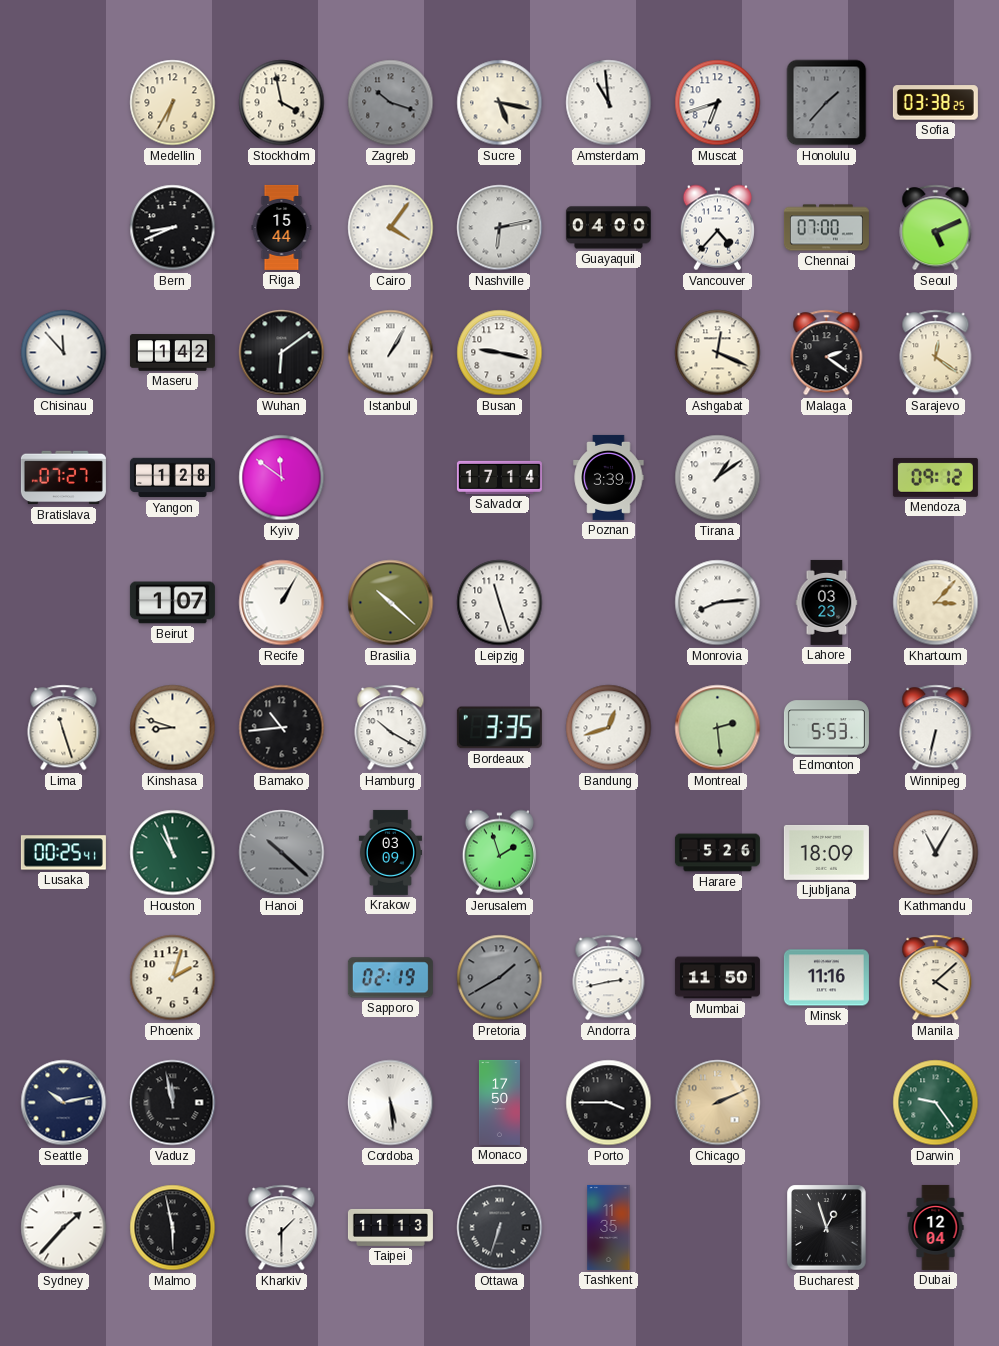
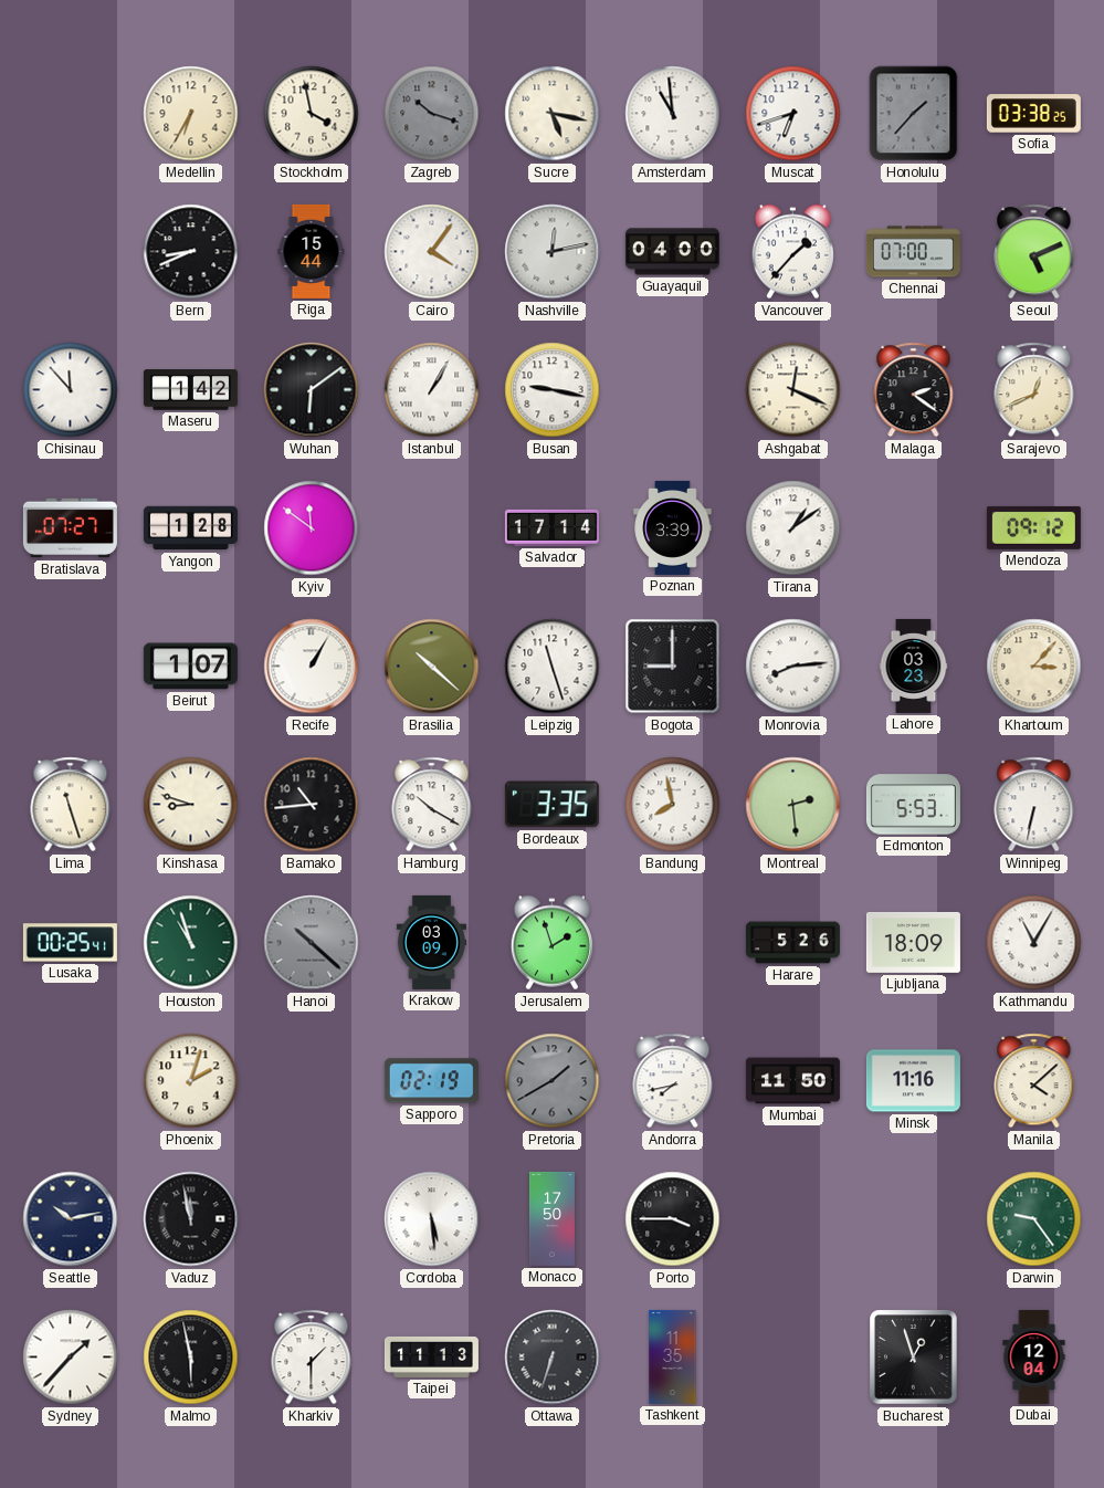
Nashville: 6:13 -> 12:13
Vancouver: 4:37 -> 1:37
Sarajevo: 12:21 -> 12:41
Bogota: none -> 9:00
Bandung: 12:42 -> 7:58
Andorra: 2:43 -> 7:43
Chicago: 2:11 -> none
